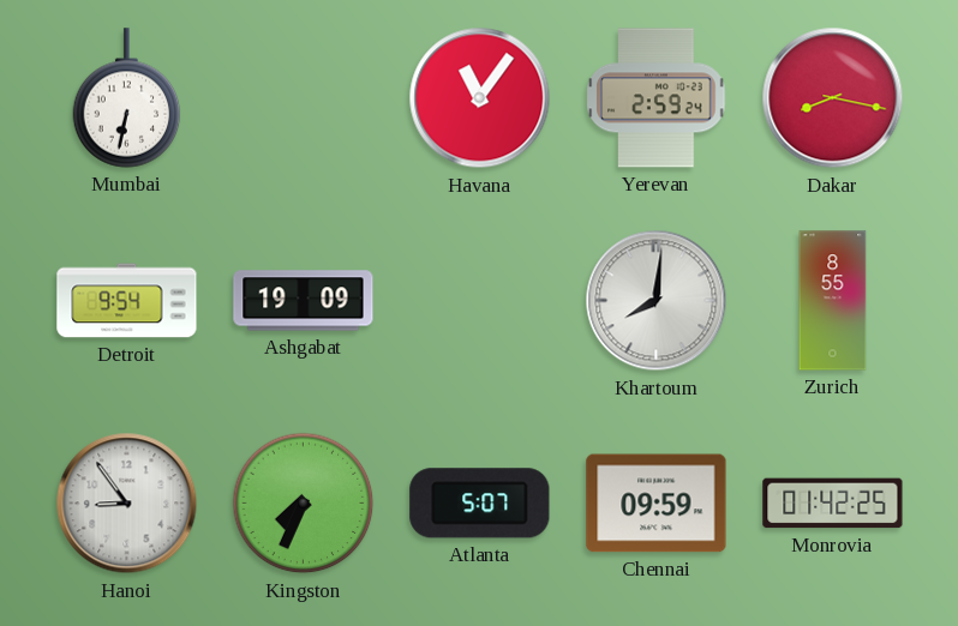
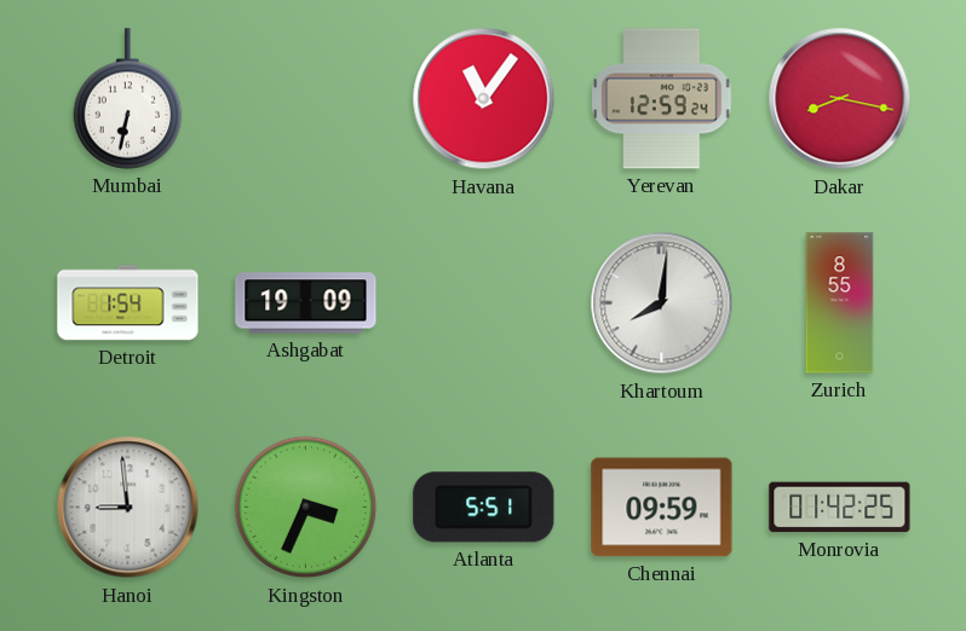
Yerevan: 2:59 -> 12:59
Detroit: 9:54 -> 1:54
Hanoi: 8:54 -> 8:59
Kingston: 7:34 -> 3:34
Atlanta: 5:07 -> 5:51
